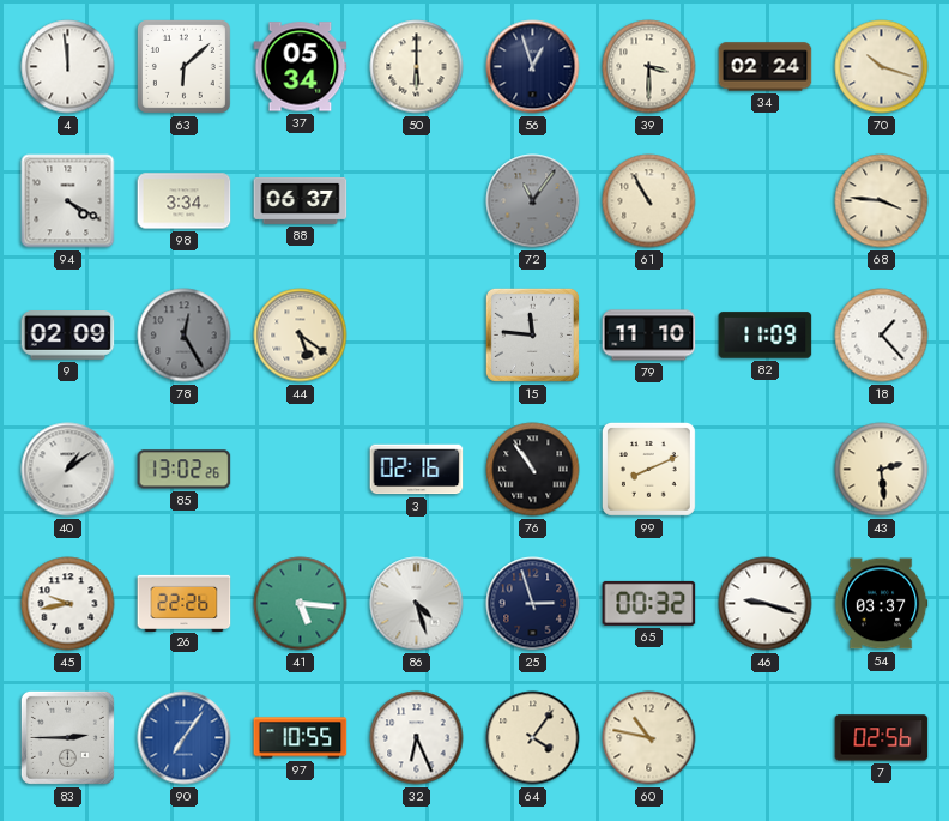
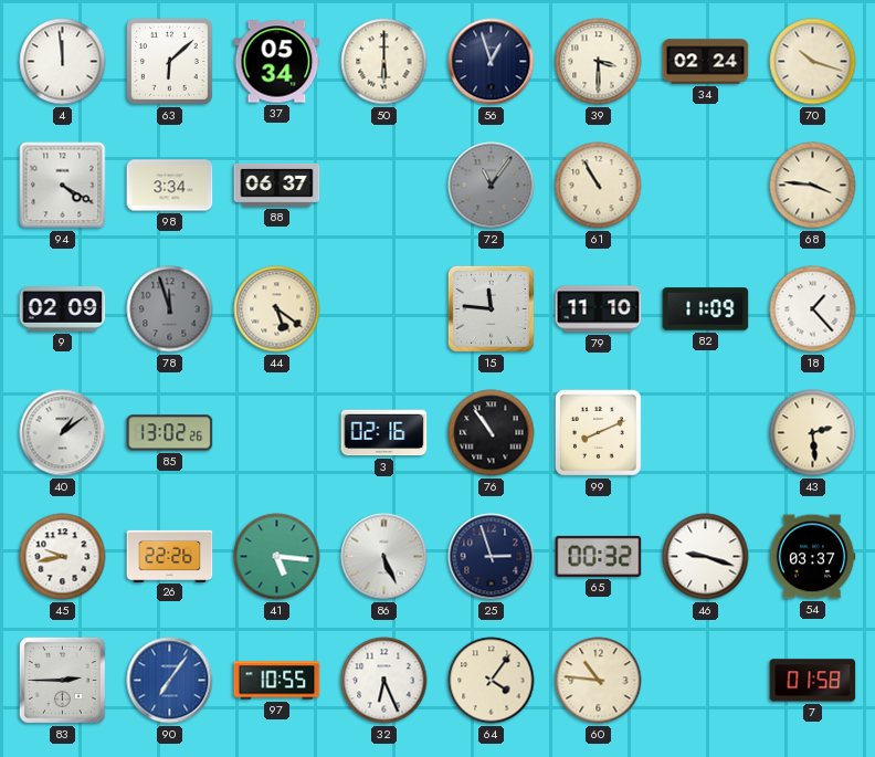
78: 12:25 -> 11:57
86: 4:27 -> 5:26
60: 10:47 -> 10:46
7: 02:56 -> 01:58
